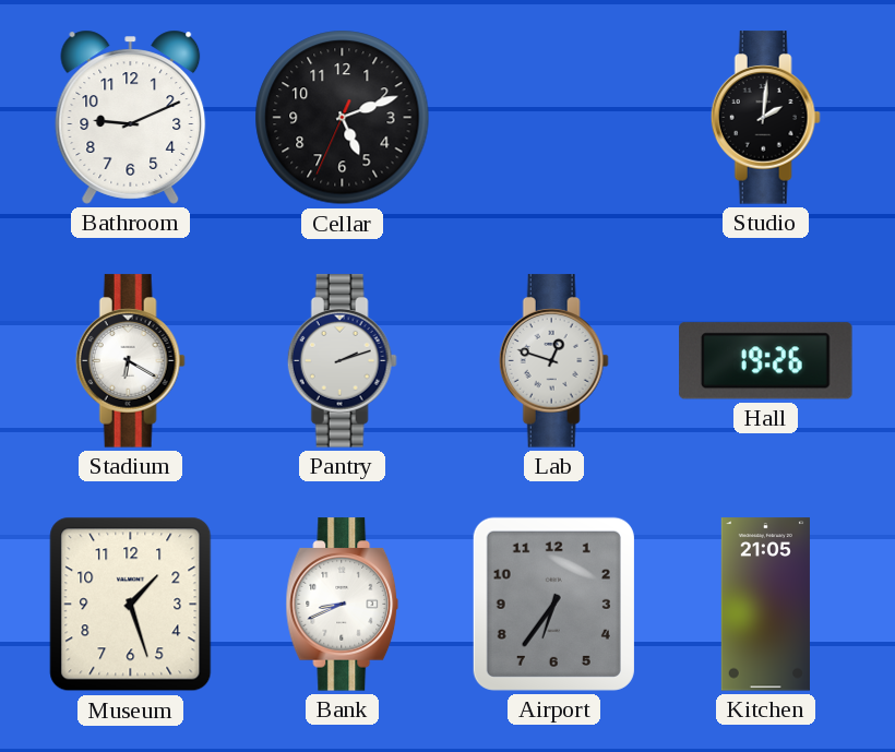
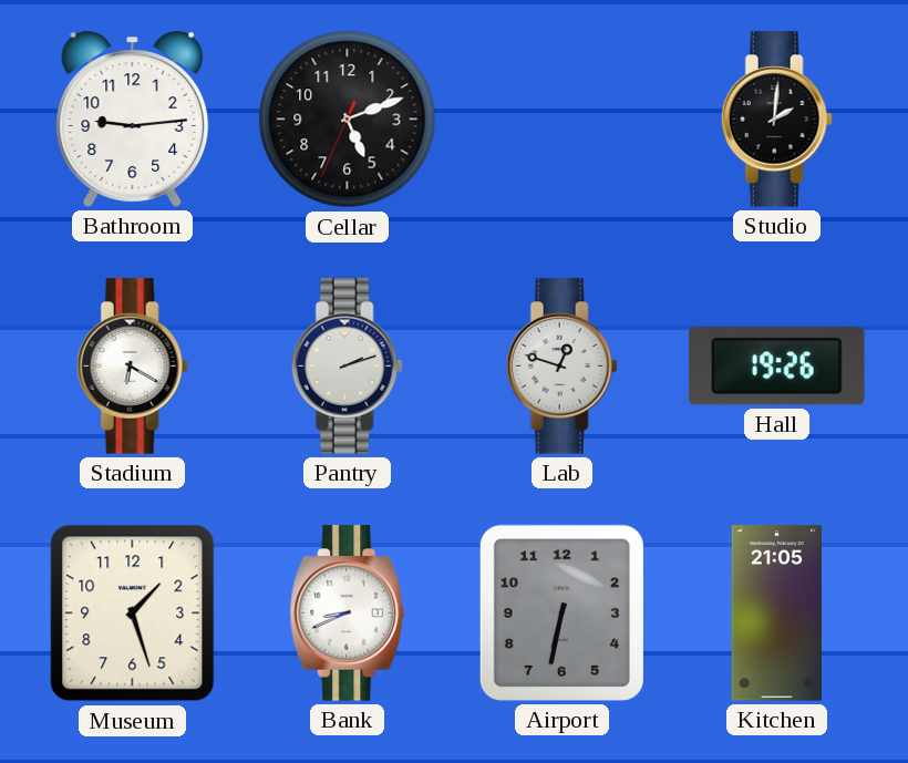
Bathroom: 9:11 -> 9:14
Airport: 6:36 -> 6:32
